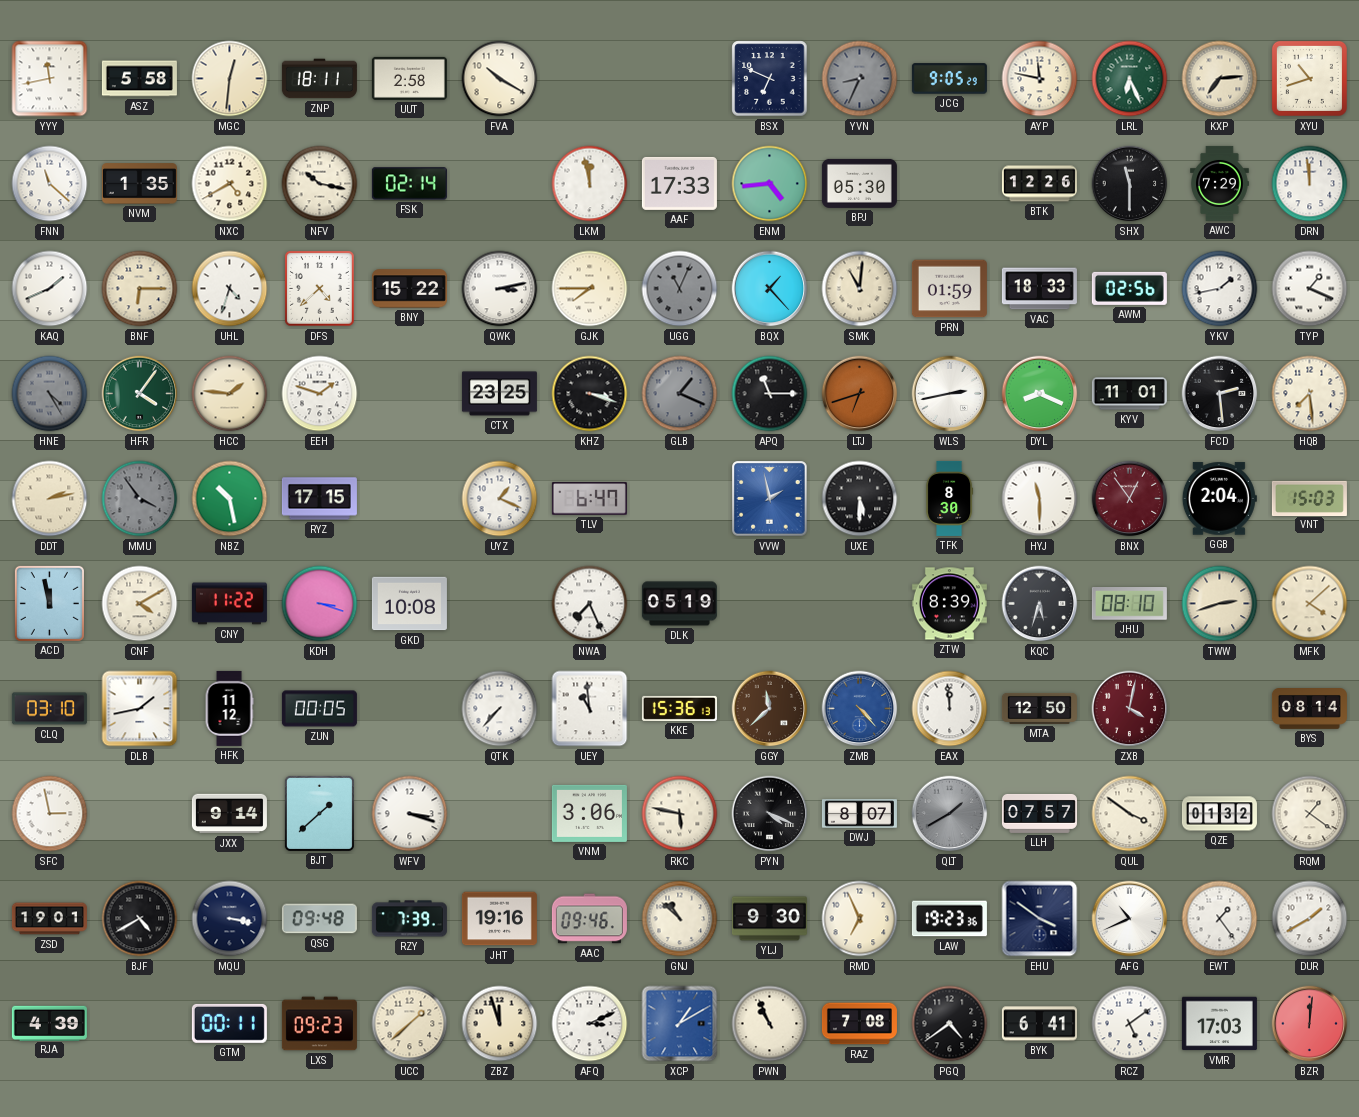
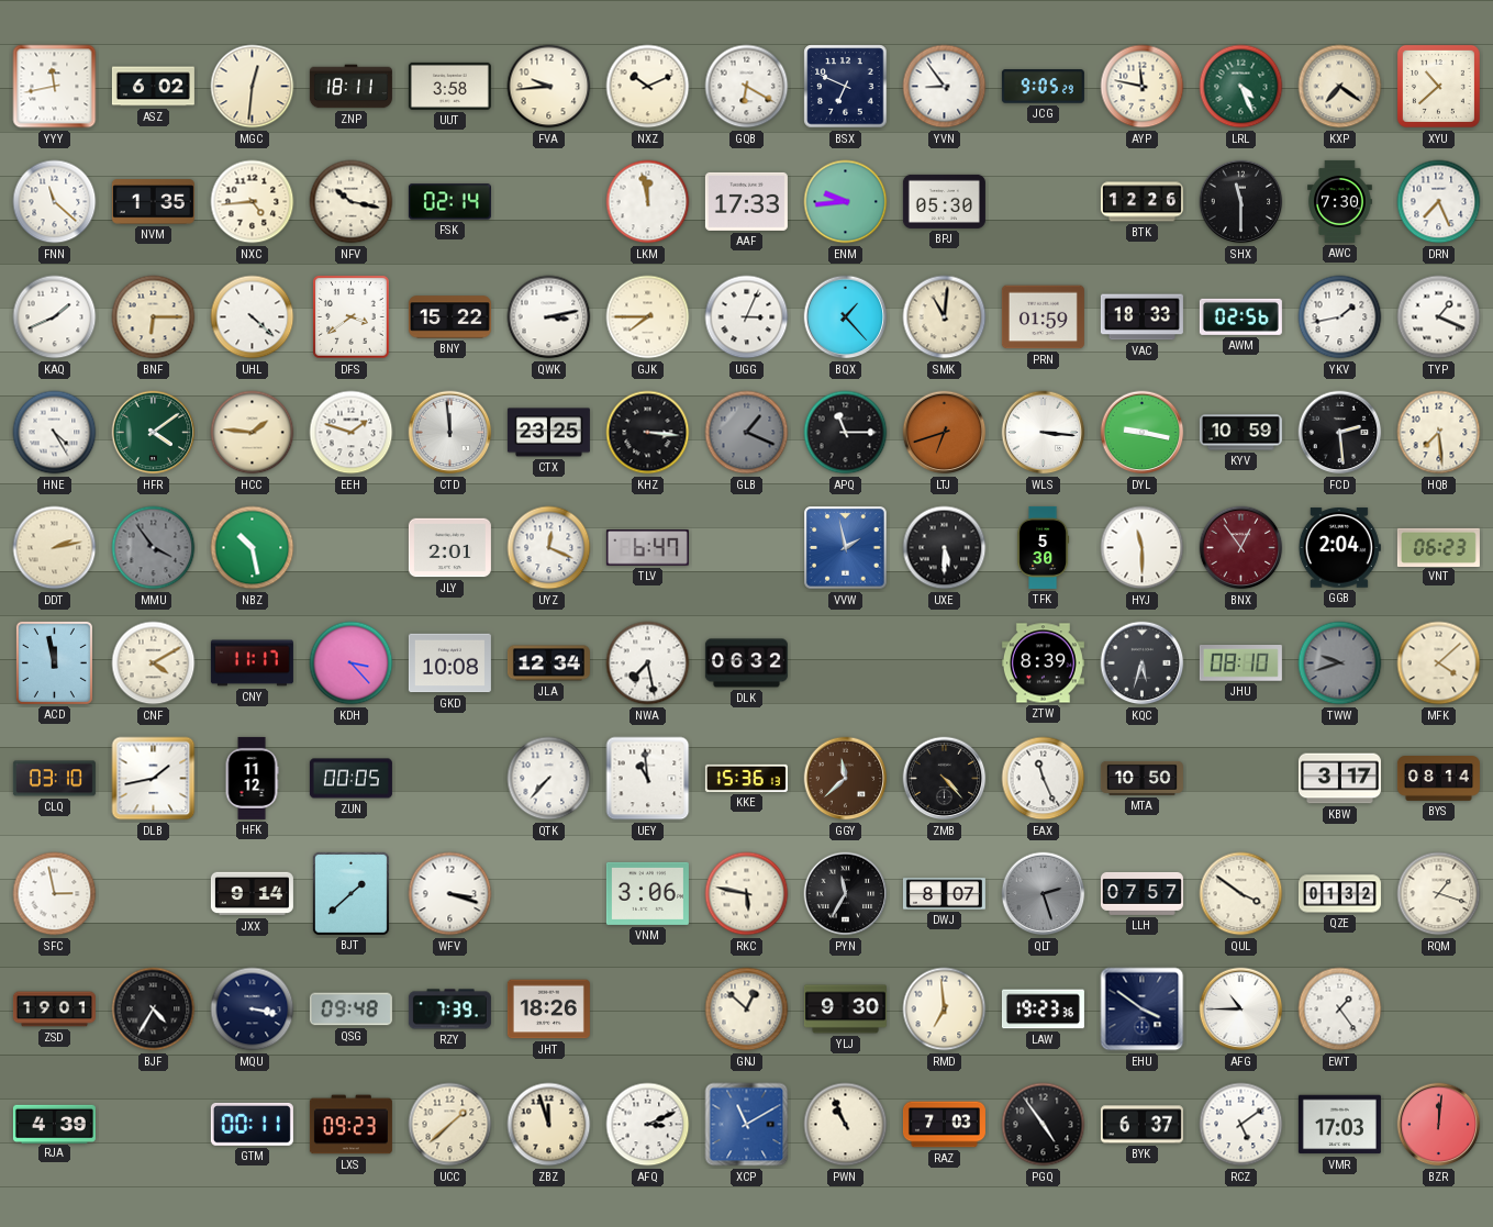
ASZ: 5:58 -> 6:02
UUT: 2:58 -> 3:58
FVA: 10:20 -> 9:44
NXZ: none -> 10:11
GQB: none -> 6:20
YVN: 8:34 -> 8:54
YVN dial: grey -> white
LRL: 6:26 -> 4:26
KXP: 7:14 -> 7:21
XYU: 10:42 -> 10:38
NXC: 4:40 -> 4:44
ENM: 4:44 -> 9:44
AWC: 7:29 -> 7:30
DRN: 11:59 -> 7:26
UHL: 4:33 -> 4:22
DFS: 4:38 -> 3:39
UGG: 11:04 -> 3:04
UGG dial: grey -> white
HNE dial: grey -> white
HFR: 4:06 -> 4:09
CTD: none -> 11:59
KHZ: 3:18 -> 3:16
WLS: 2:43 -> 3:16
DYL: 8:19 -> 9:17
KYV: 11:01 -> 10:59
RYZ: 17:15 -> none
JLY: none -> 2:01
UYZ: 1:19 -> 12:19
TFK: 8:30 -> 5:30
VNT: 15:03 -> 06:23
CNY: 11:22 -> 11:17
KDH: 3:18 -> 3:23
JLA: none -> 12:34
NWA: 7:26 -> 7:28
DLK: 05:19 -> 06:32
TWW: 2:42 -> 9:42
TWW dial: cream -> grey
ZMB dial: blue -> black
EAX: 11:59 -> 11:26
MTA: 12:50 -> 10:50
ZXB: 4:02 -> none
KBW: none -> 3:17
PYN: 4:19 -> 11:35
QLT: 1:40 -> 2:27
RQM: 1:21 -> 1:18
BJF: 4:40 -> 4:35
JHT: 19:16 -> 18:26
AAC: 09:46 -> none
GNJ: 10:52 -> 12:52
RMD: 6:56 -> 6:59
AFG: 10:41 -> 10:45
DUR: 1:40 -> none
XCP: 1:10 -> 11:10
RAZ: 7:08 -> 7:03
PGQ: 4:39 -> 4:54
BYK: 6:41 -> 6:37
